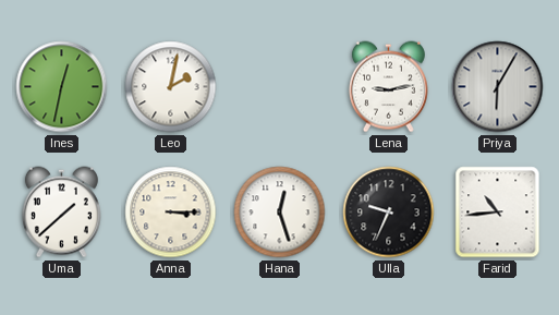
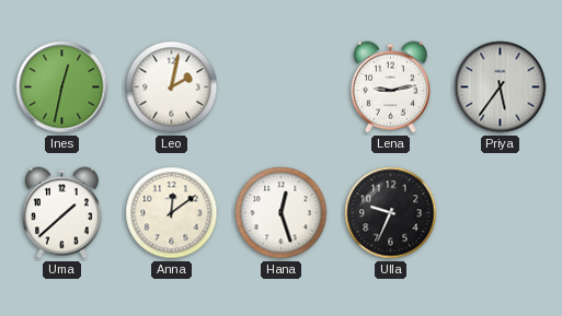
Priya: 6:05 -> 5:36
Anna: 3:15 -> 12:09
Farid: 10:44 -> none
